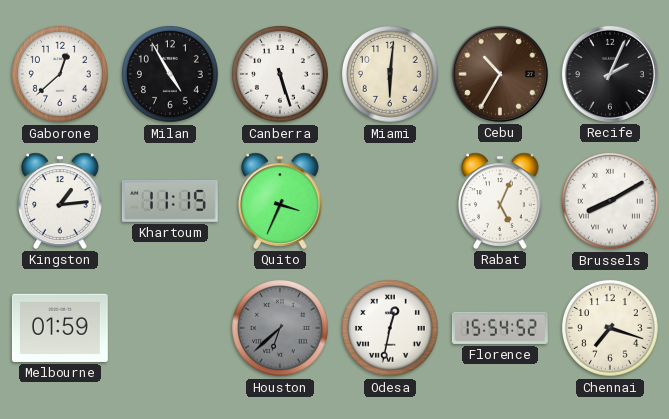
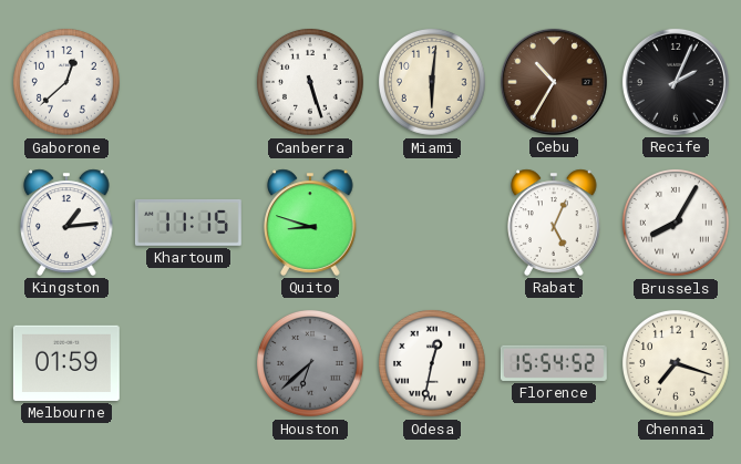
Milan: 4:55 -> none
Quito: 3:34 -> 8:48
Brussels: 8:10 -> 8:05
